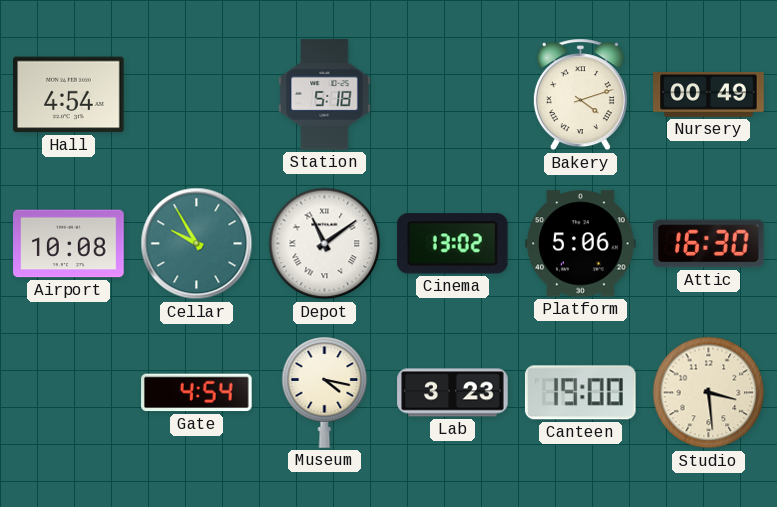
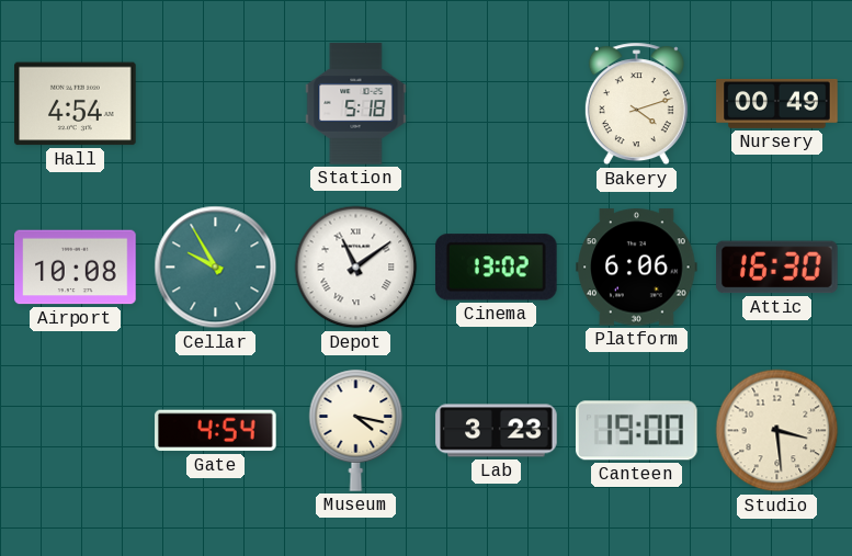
Platform: 5:06 -> 6:06
